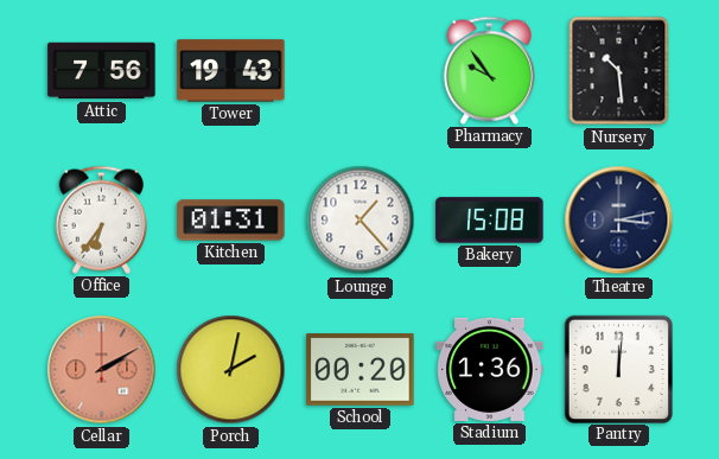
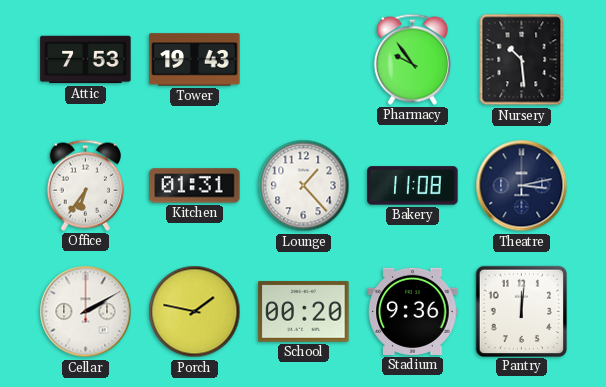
Attic: 7:56 -> 7:53
Bakery: 15:08 -> 11:08
Cellar dial: salmon -> white
Porch: 2:02 -> 1:47
Stadium: 1:36 -> 9:36
